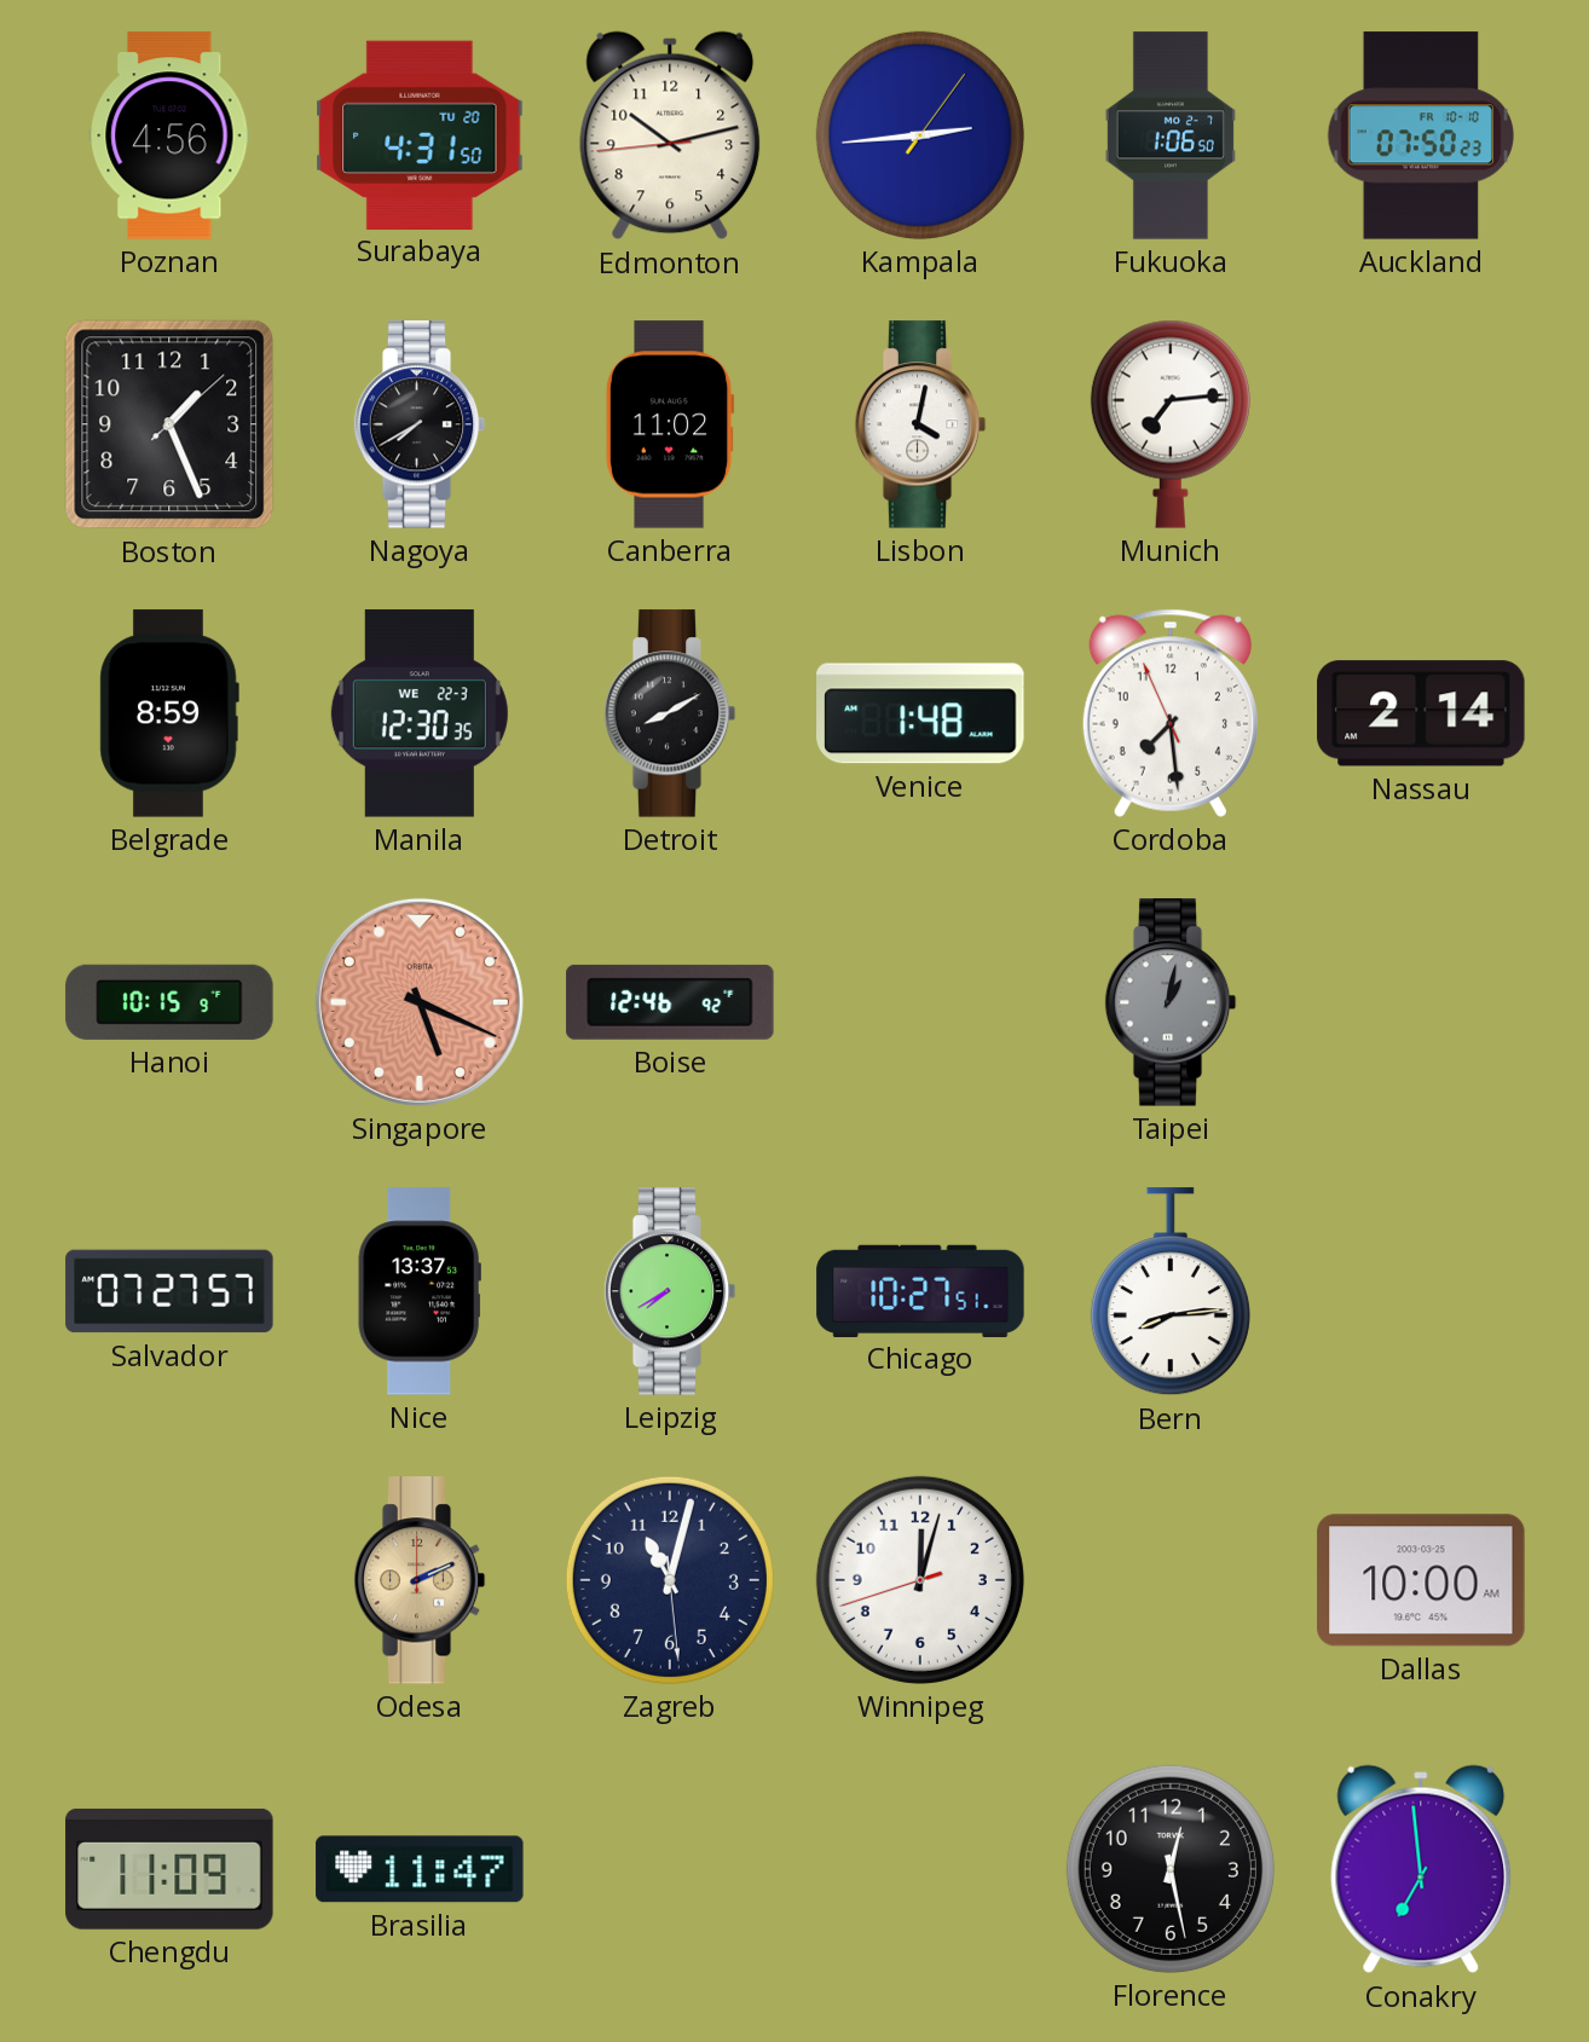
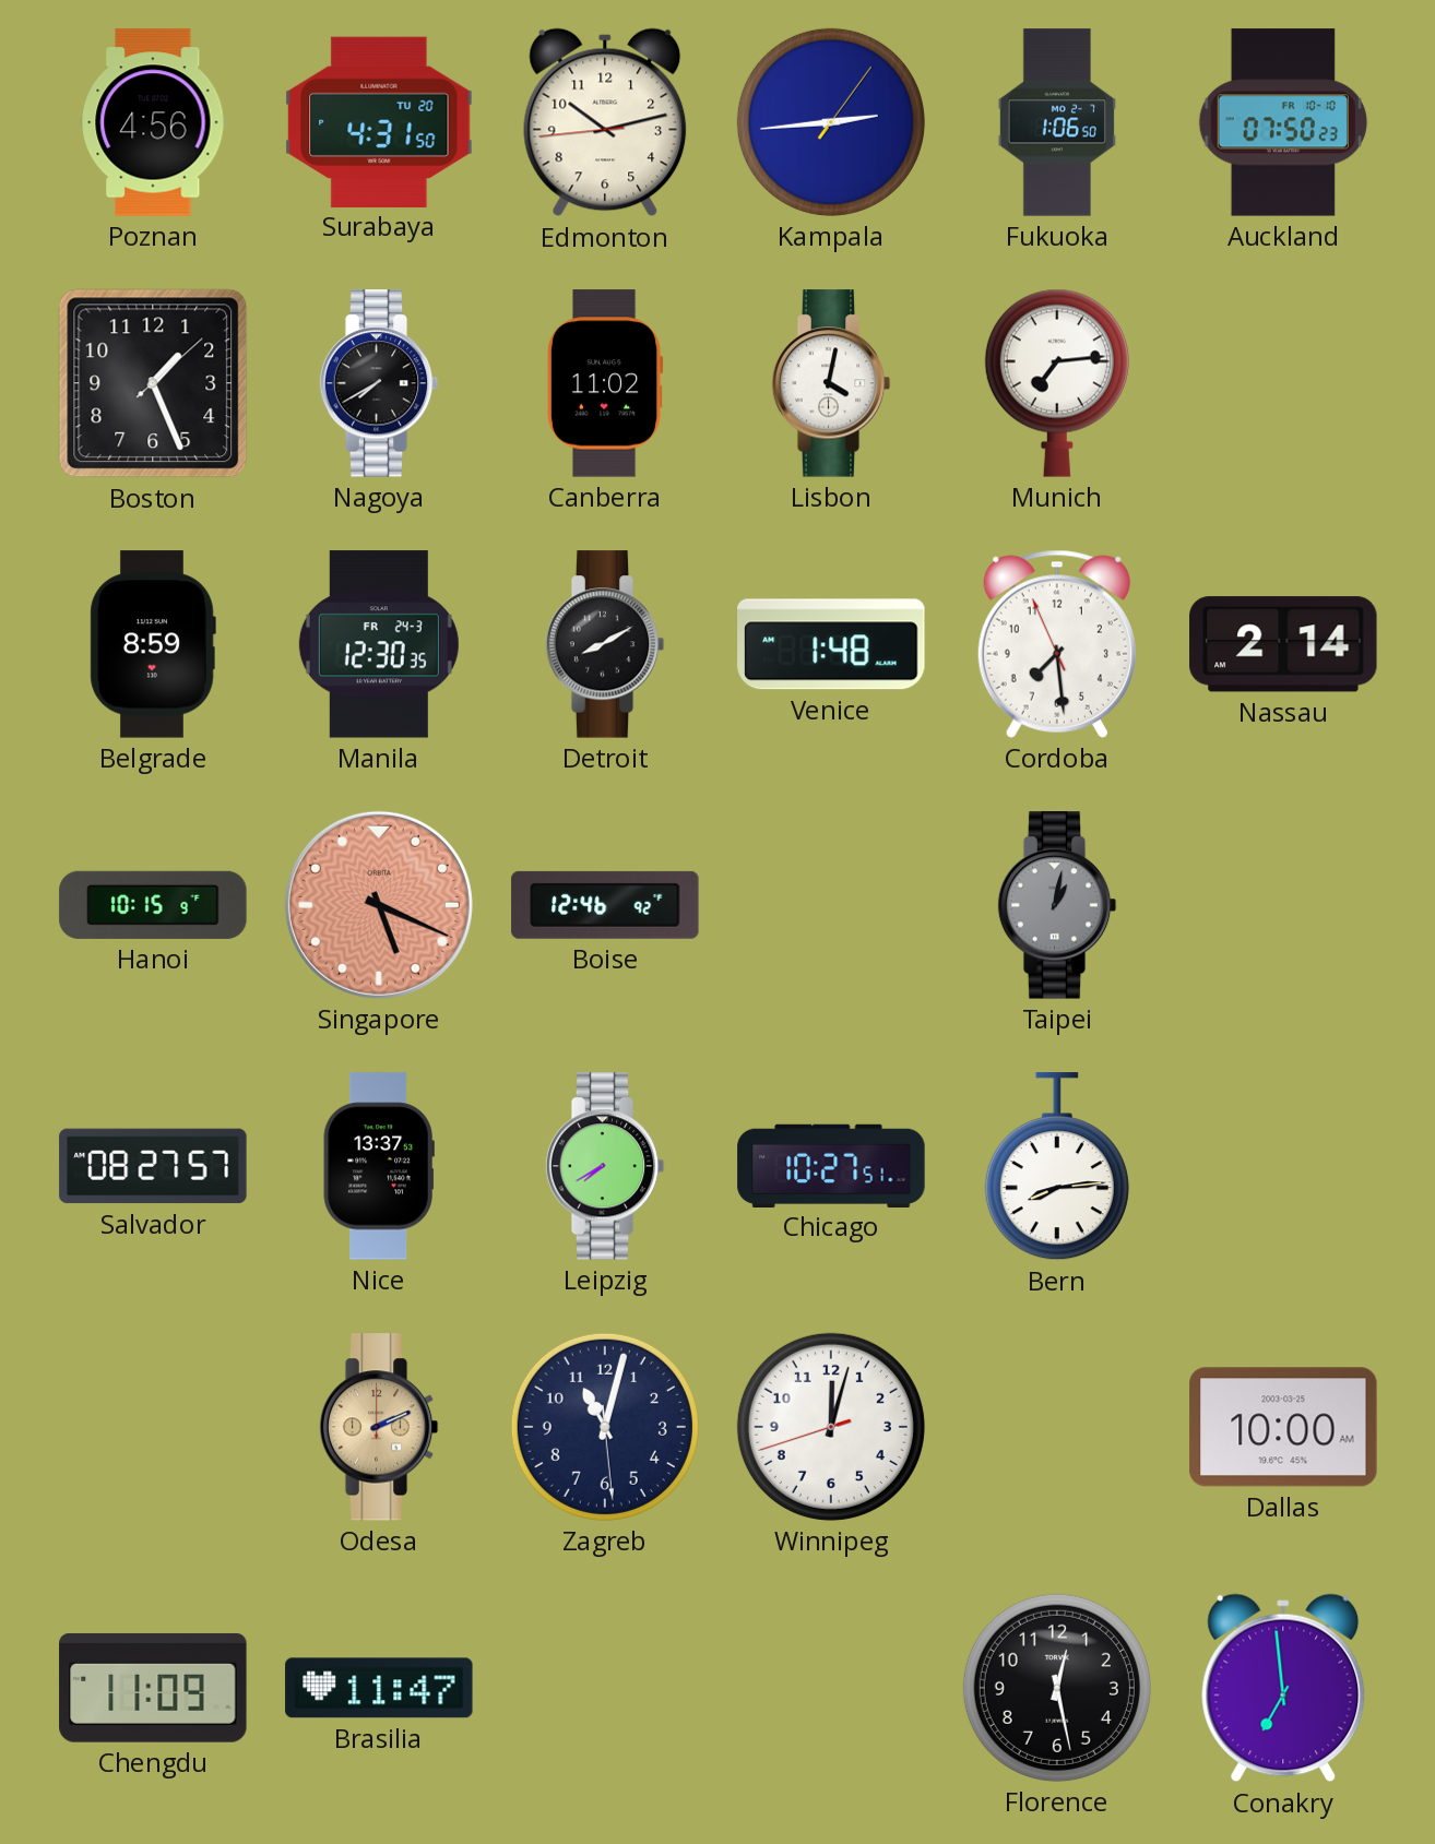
Manila date: WE 22-3 -> FR 24-3
Salvador: 07:27 -> 08:27
